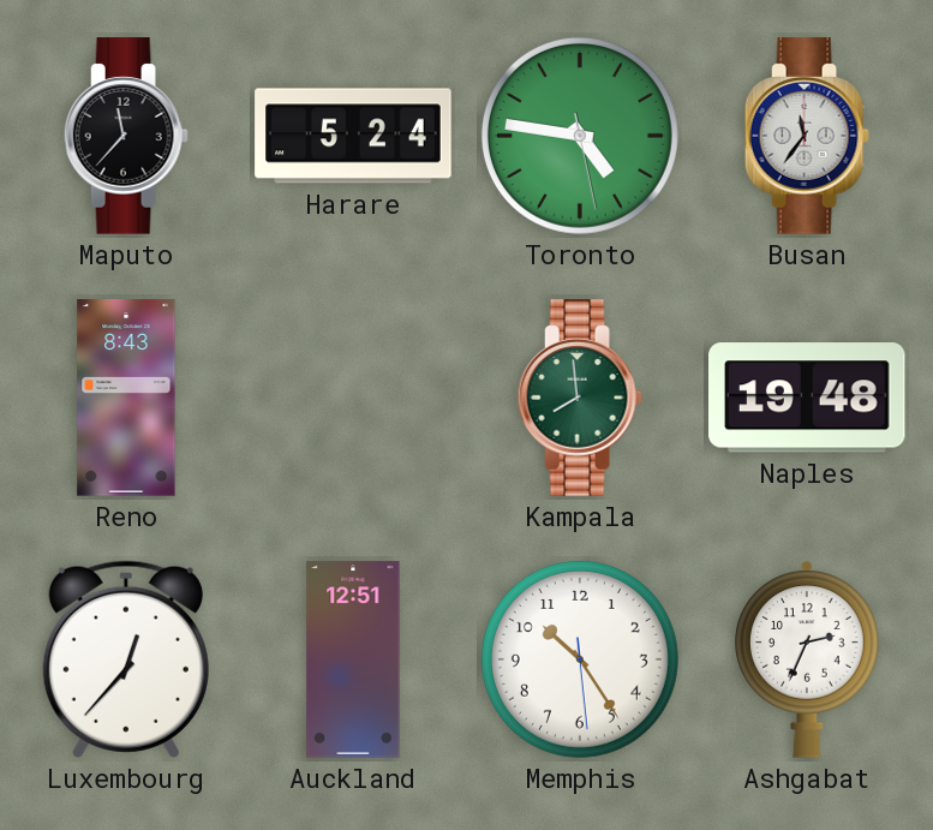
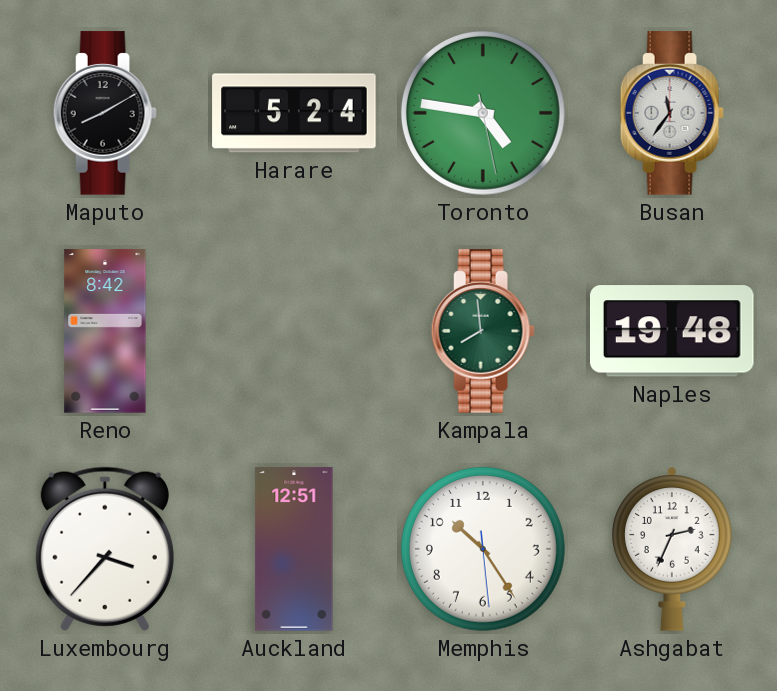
Maputo: 11:37 -> 8:10
Reno: 8:43 -> 8:42
Luxembourg: 12:37 -> 3:37
